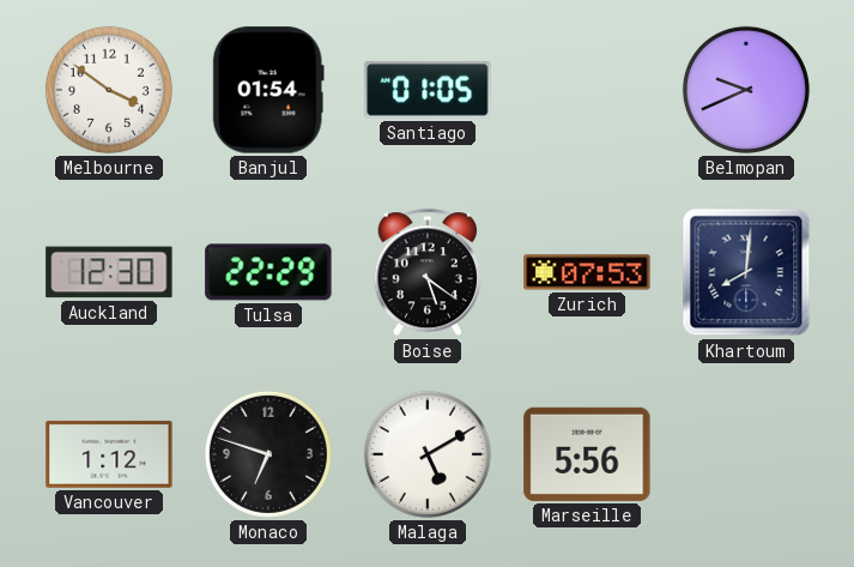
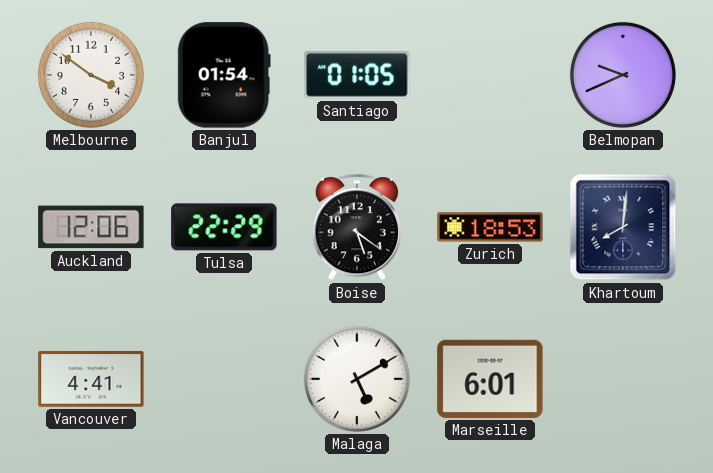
Auckland: 12:30 -> 12:06
Zurich: 07:53 -> 18:53
Vancouver: 1:12 -> 4:41
Monaco: 6:48 -> none
Marseille: 5:56 -> 6:01
